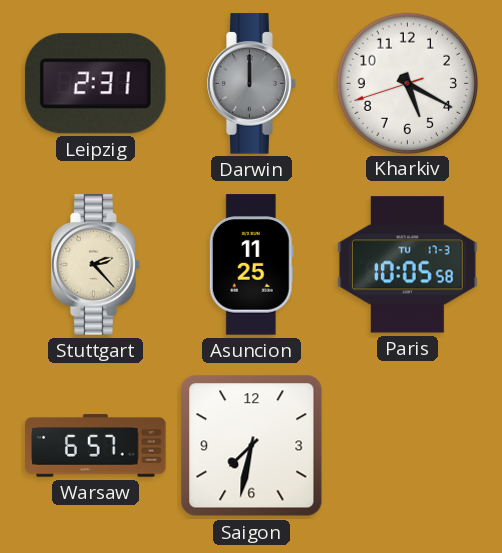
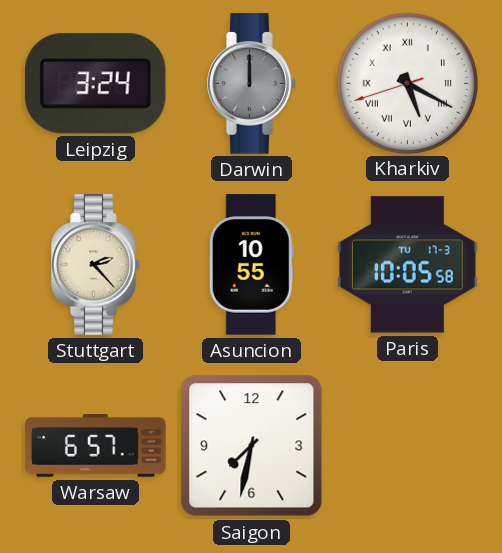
Leipzig: 2:31 -> 3:24
Kharkiv numerals: Arabic -> Roman
Asuncion: 11:25 -> 10:55
